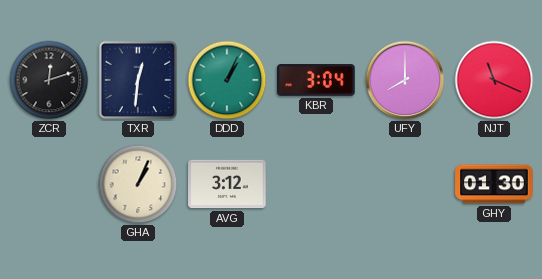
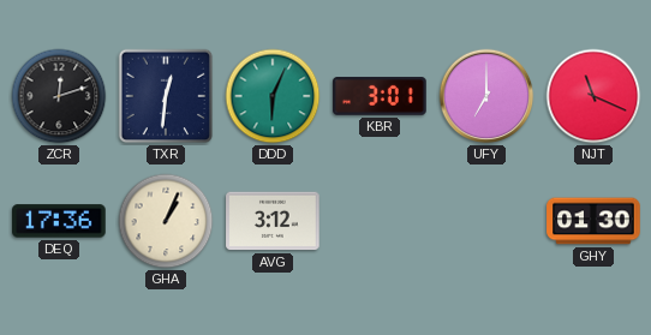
DDD: 1:04 -> 6:04
KBR: 3:04 -> 3:01
UFY: 8:00 -> 7:00
DEQ: none -> 17:36
